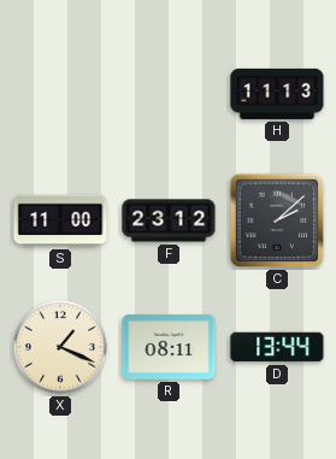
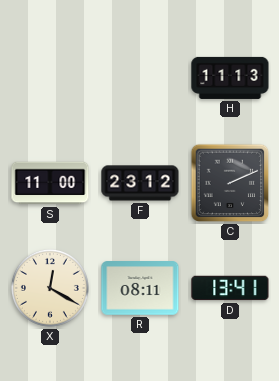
C: 2:08 -> 2:11
X: 1:19 -> 12:20
D: 13:44 -> 13:41
